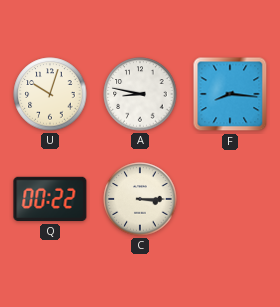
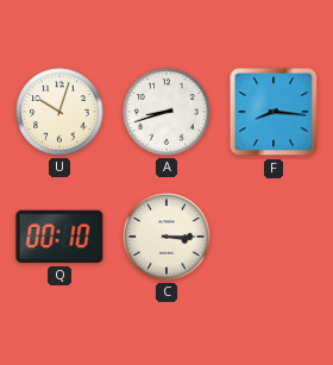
A: 8:47 -> 8:42
Q: 00:22 -> 00:10
